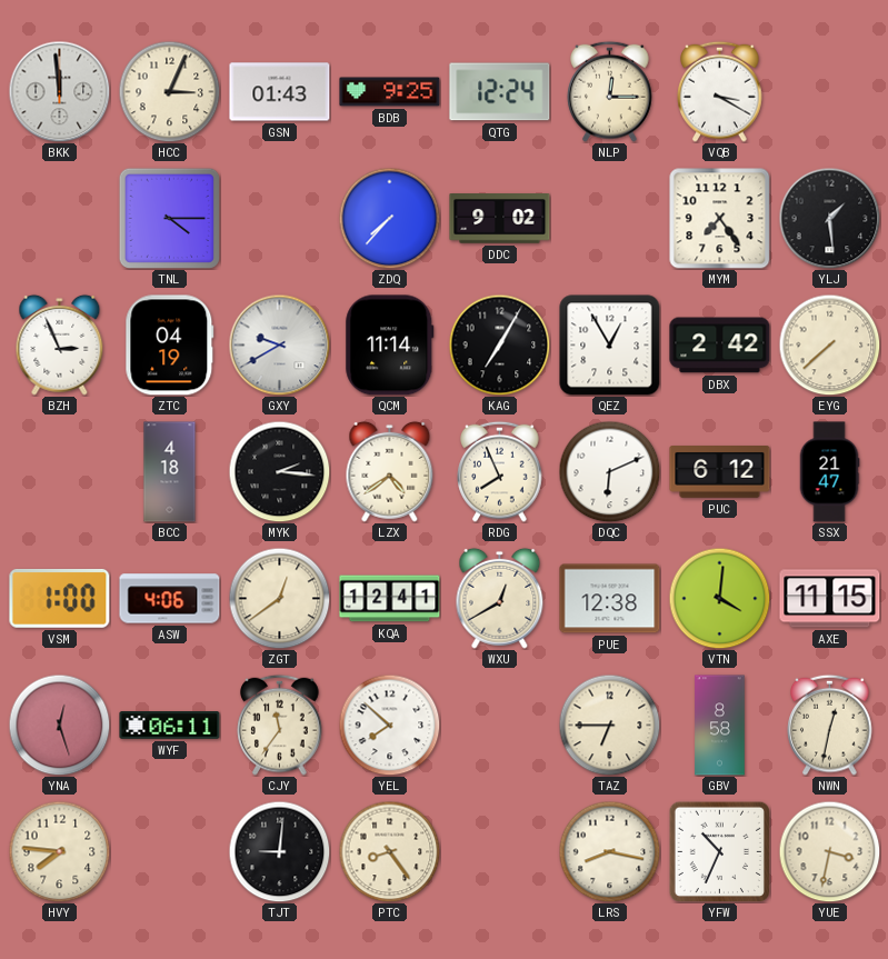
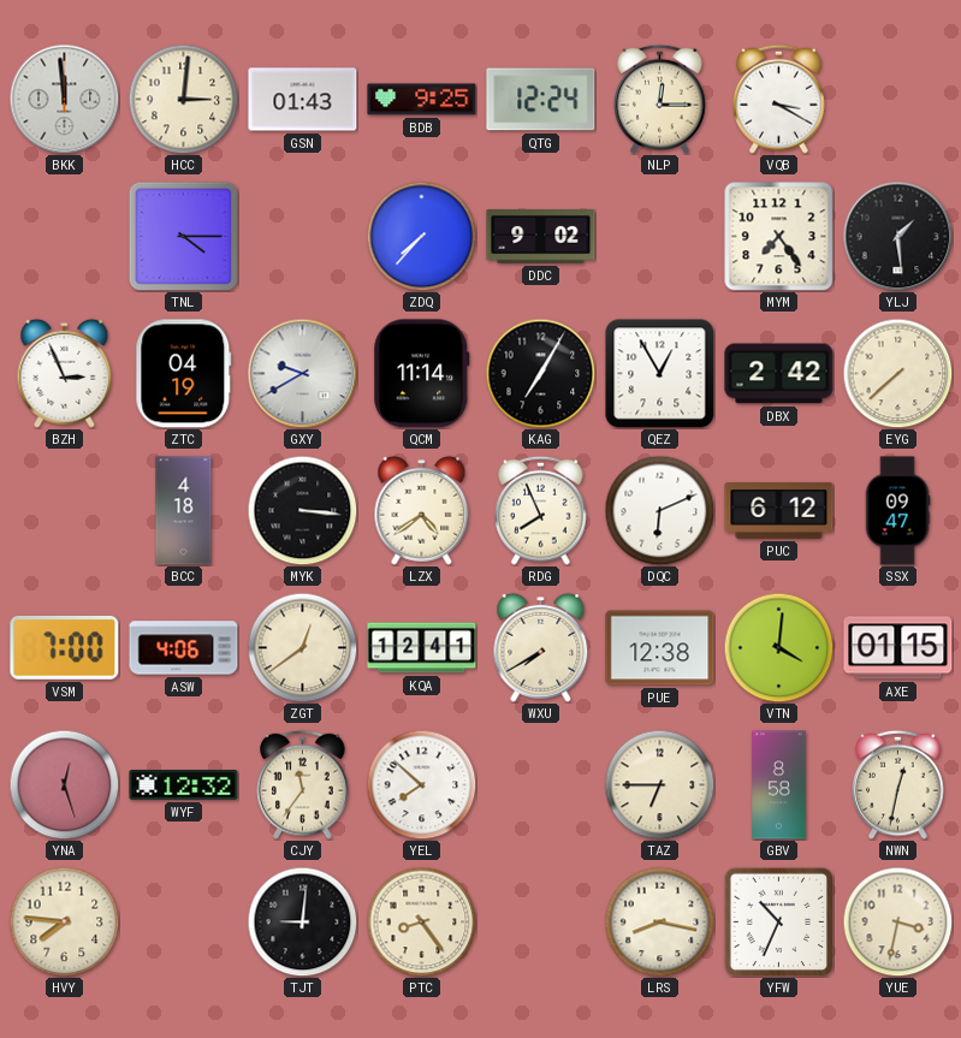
HCC: 3:04 -> 3:01
MYK: 2:16 -> 3:16
SSX: 21:47 -> 09:47
VSM: 1:00 -> 7:00
WXU: 12:40 -> 7:40
AXE: 11:15 -> 01:15
WYF: 06:11 -> 12:32
